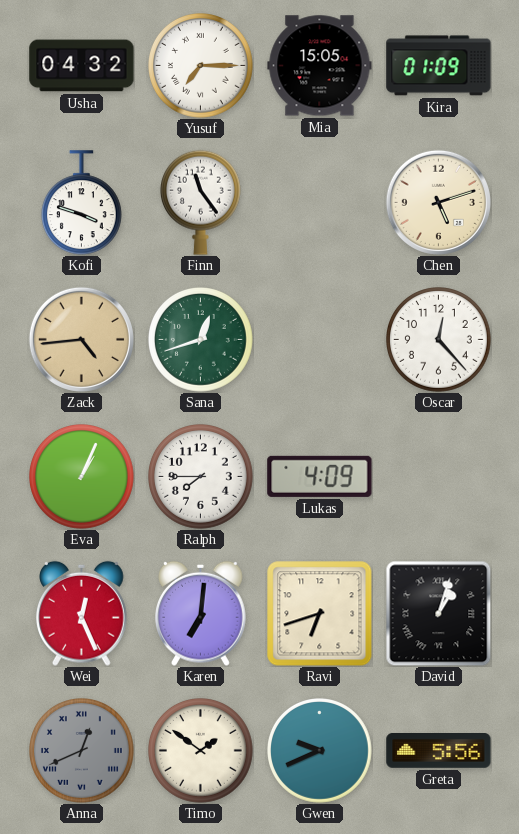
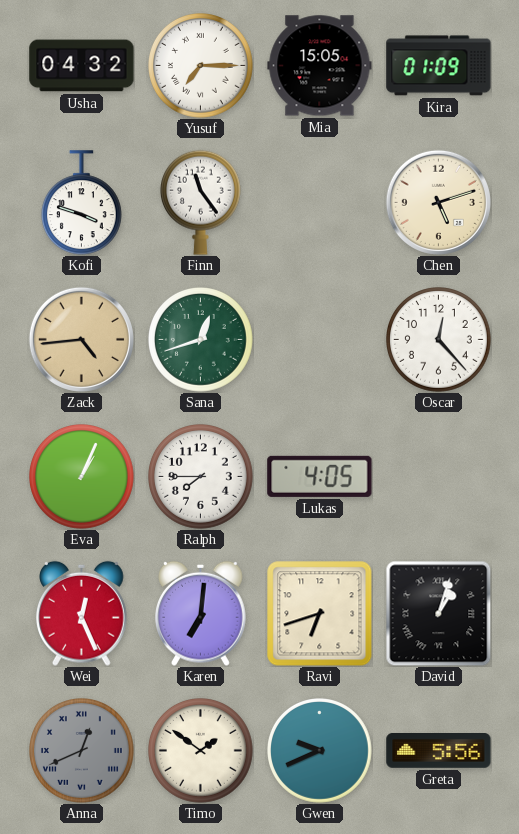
Lukas: 4:09 -> 4:05
